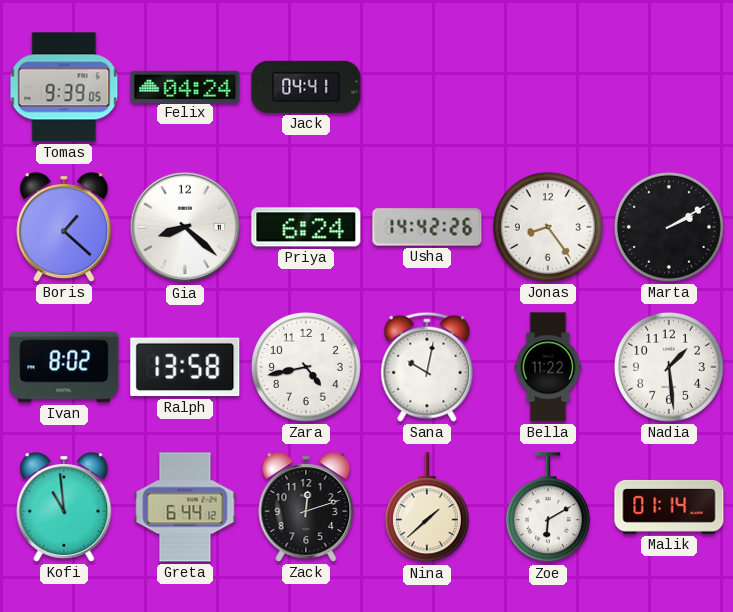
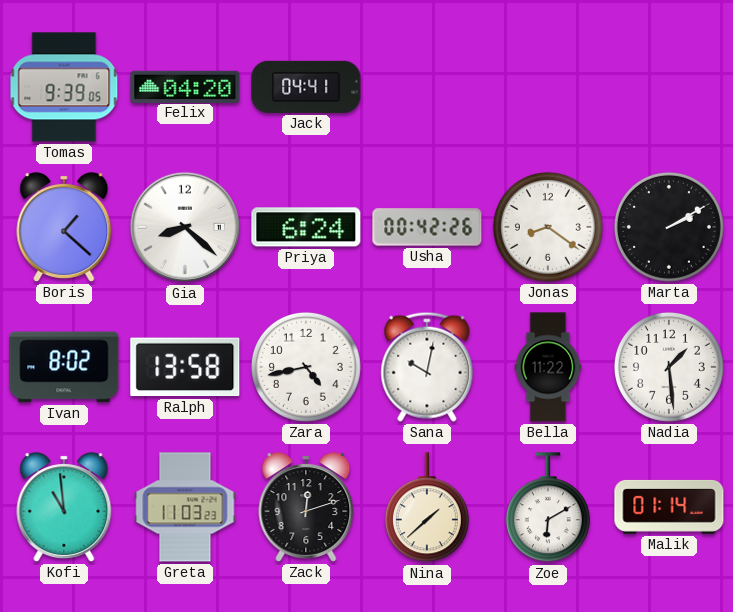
Felix: 04:24 -> 04:20
Usha: 14:42 -> 00:42
Jonas: 8:24 -> 8:21
Greta: 6:44 -> 11:03
